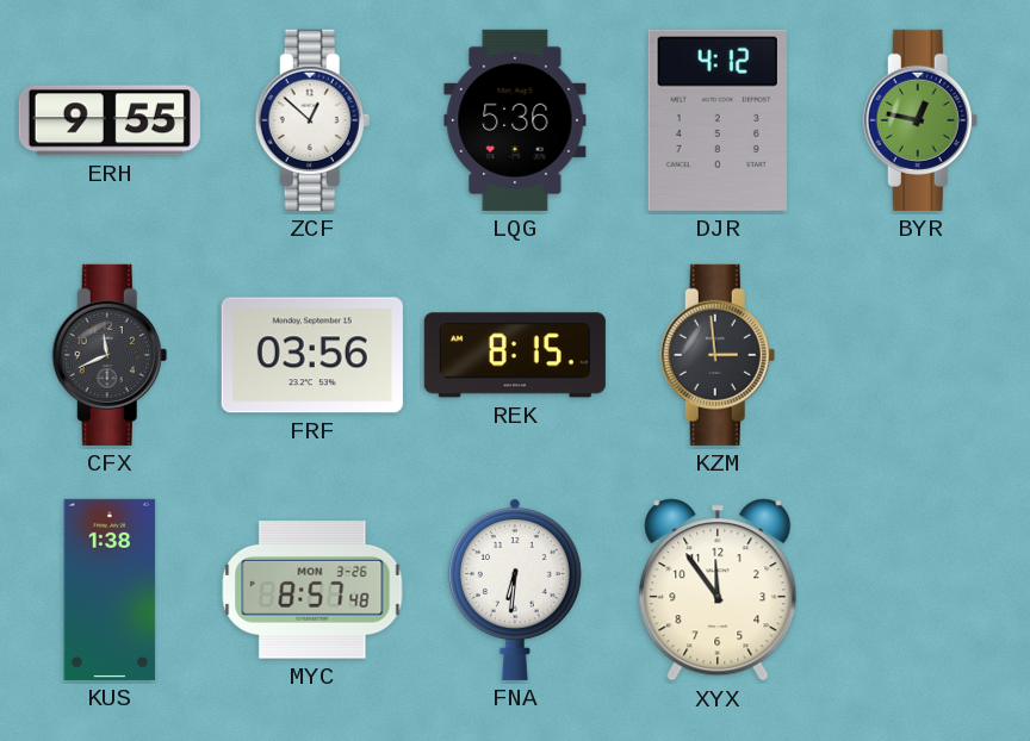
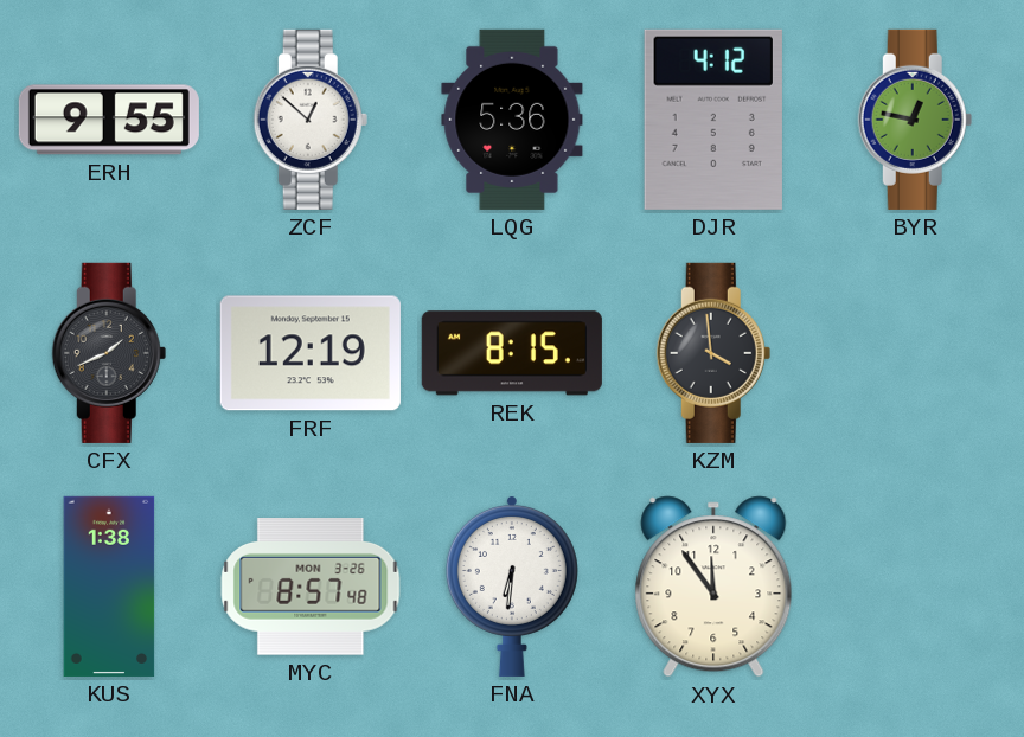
CFX: 11:41 -> 1:41
FRF: 03:56 -> 12:19
KZM: 2:59 -> 3:59
